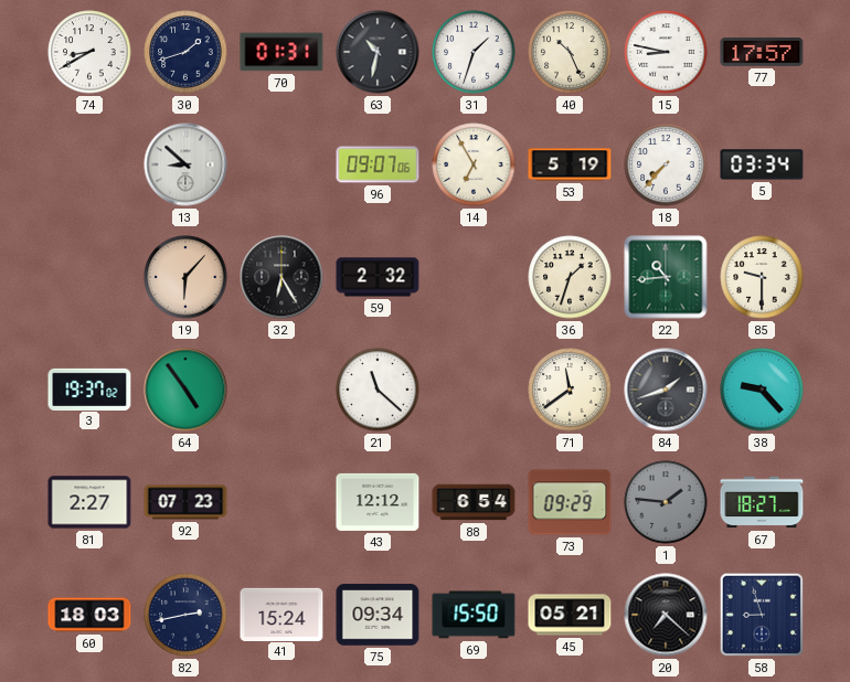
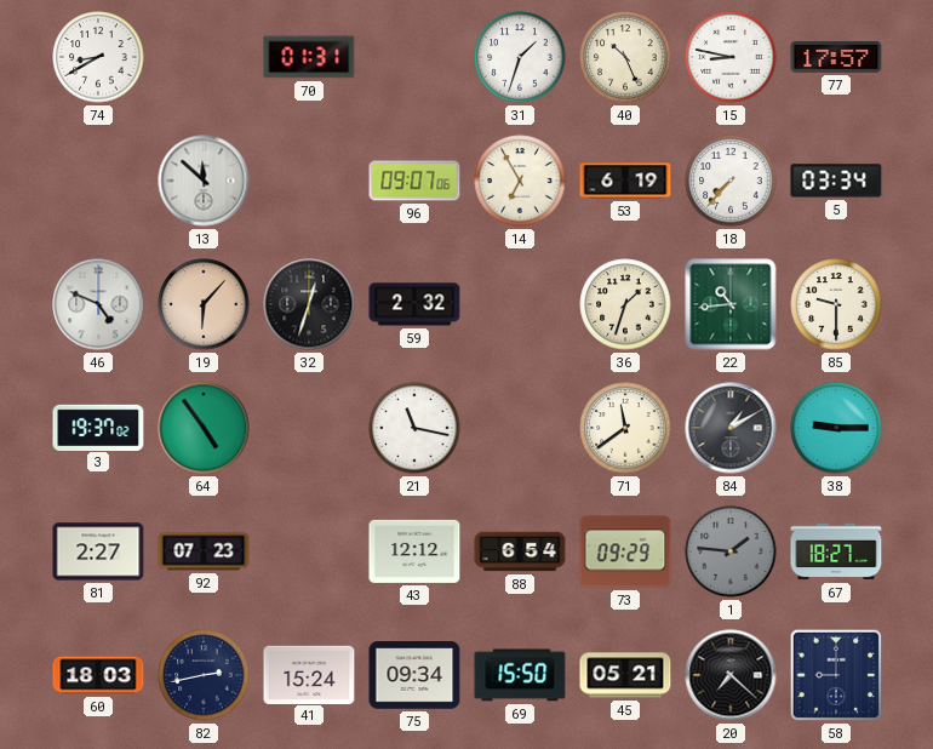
30: 1:42 -> none
63: 10:32 -> none
13: 8:52 -> 11:52
53: 5:19 -> 6:19
46: none -> 4:49
32: 6:25 -> 12:33
21: 11:22 -> 11:17
84: 1:42 -> 1:10
38: 9:23 -> 9:15
58: 8:57 -> 9:00
